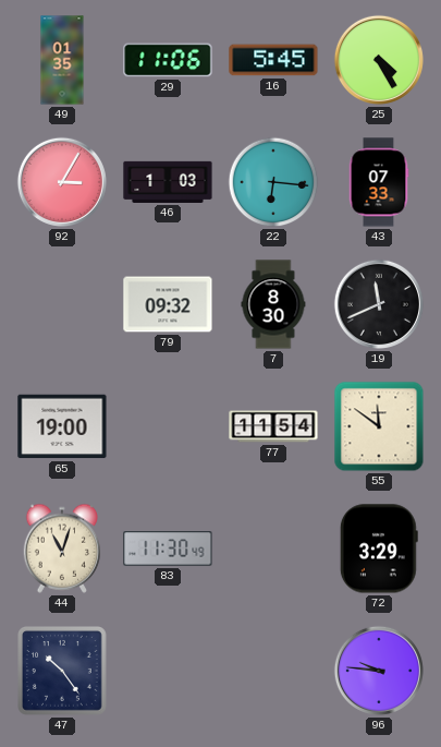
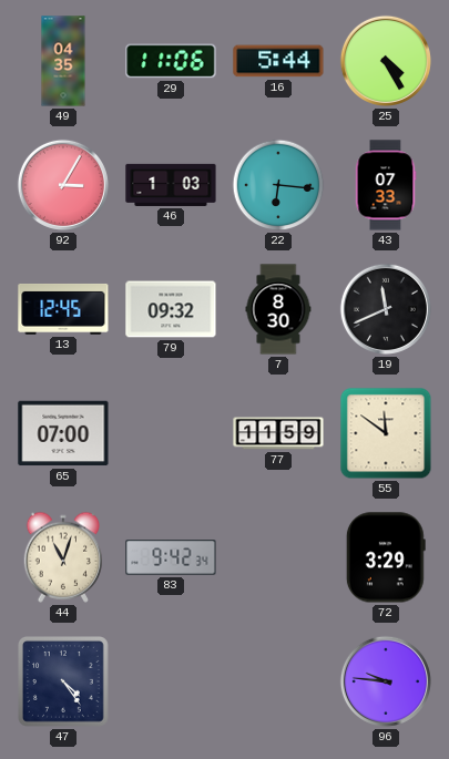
49: 01:35 -> 04:35
16: 5:45 -> 5:44
13: none -> 12:45
65: 19:00 -> 07:00
77: 11:54 -> 11:59
83: 11:30 -> 9:42
47: 10:24 -> 4:24
